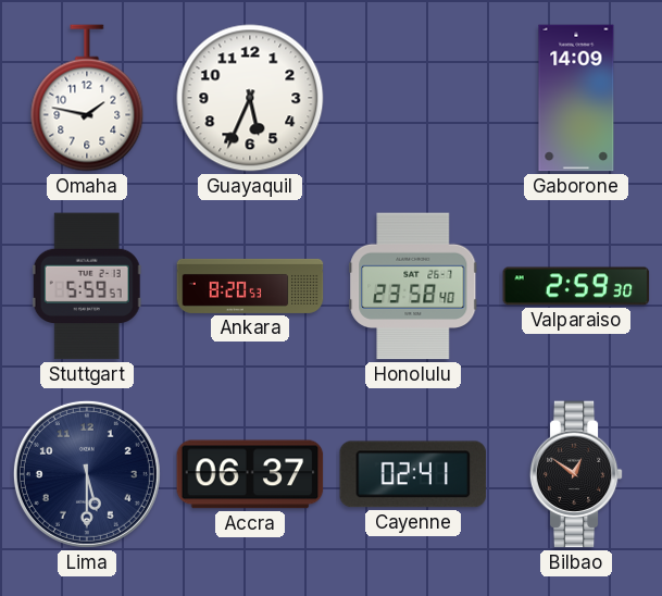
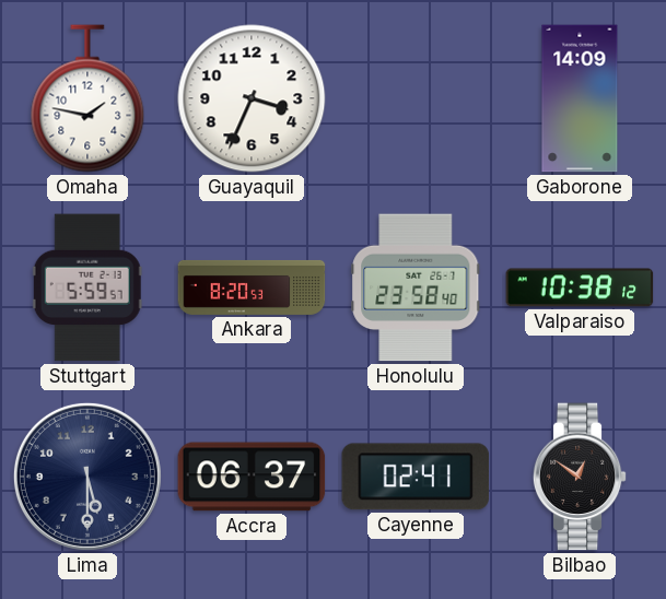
Guayaquil: 5:34 -> 3:34
Valparaiso: 2:59 -> 10:38
